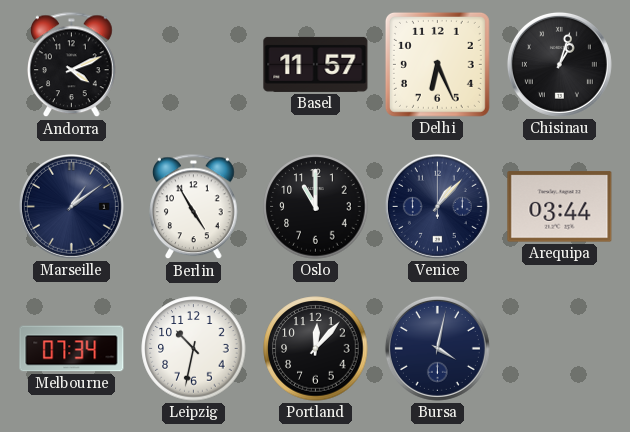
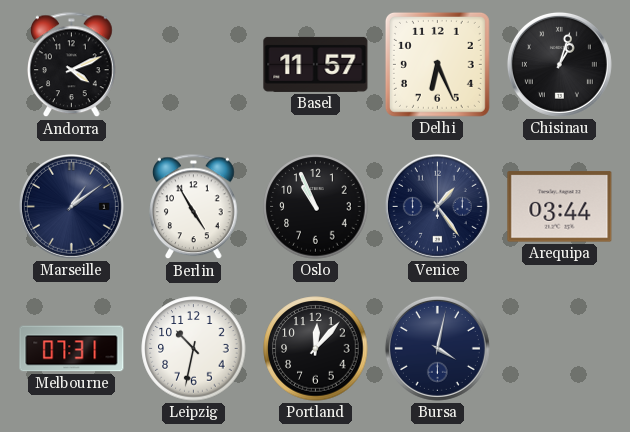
Oslo: 11:00 -> 10:56
Venice: 1:07 -> 1:24
Melbourne: 07:34 -> 07:31
